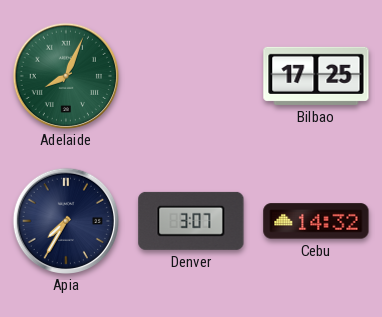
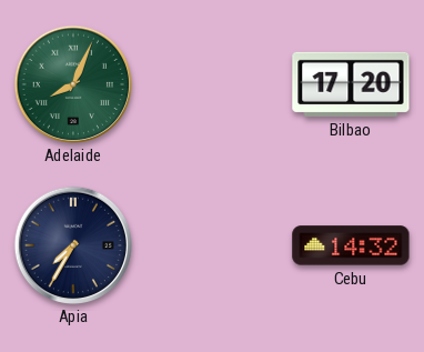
Bilbao: 17:25 -> 17:20
Denver: 3:07 -> none
